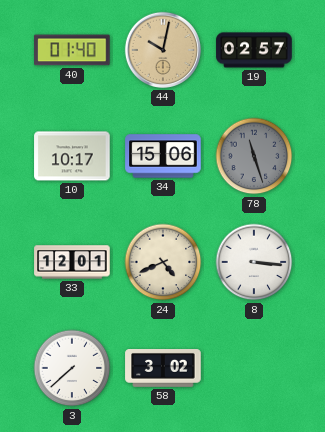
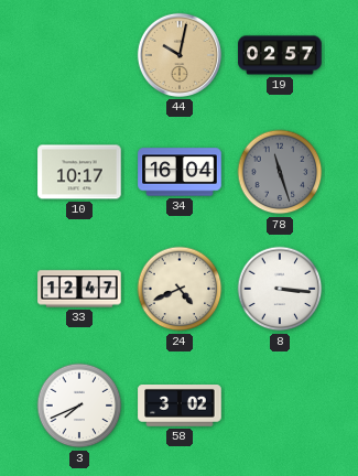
40: 01:40 -> none
34: 15:06 -> 16:04
33: 12:01 -> 12:47
3: 7:38 -> 7:41
